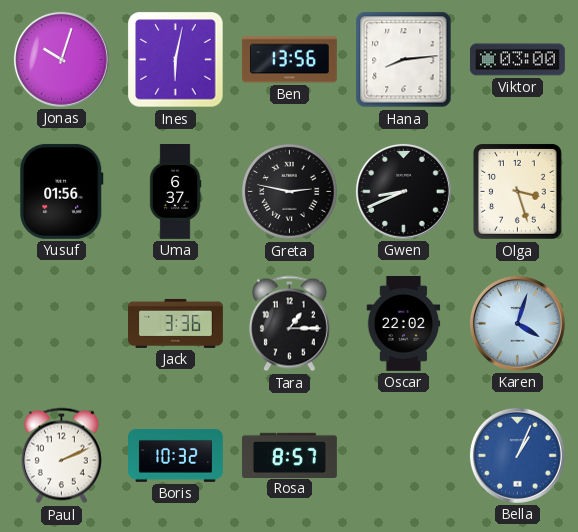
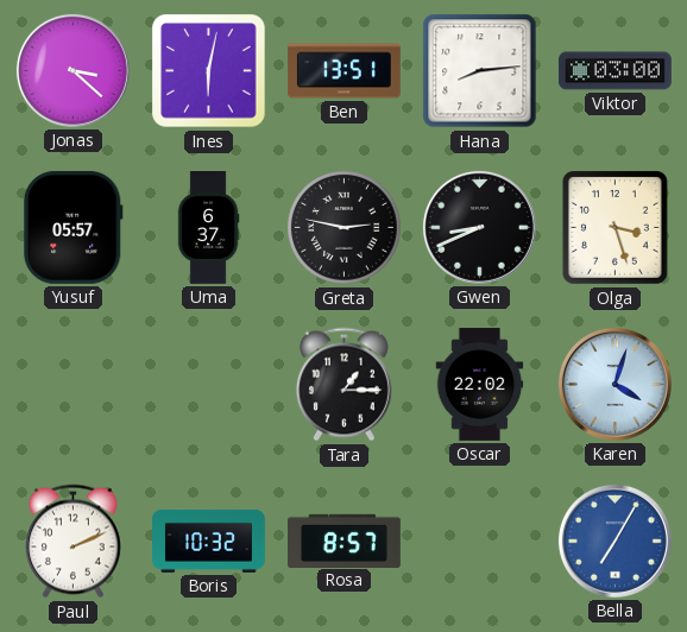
Jonas: 10:03 -> 3:22
Ben: 13:56 -> 13:51
Yusuf: 01:56 -> 05:57
Jack: 3:36 -> none
Bella: 1:04 -> 7:05
